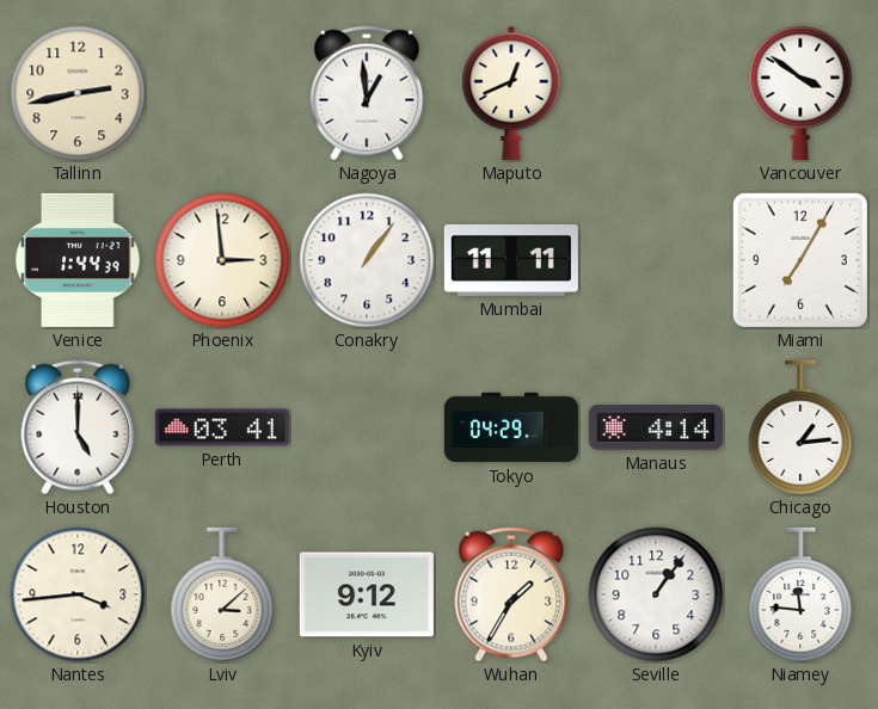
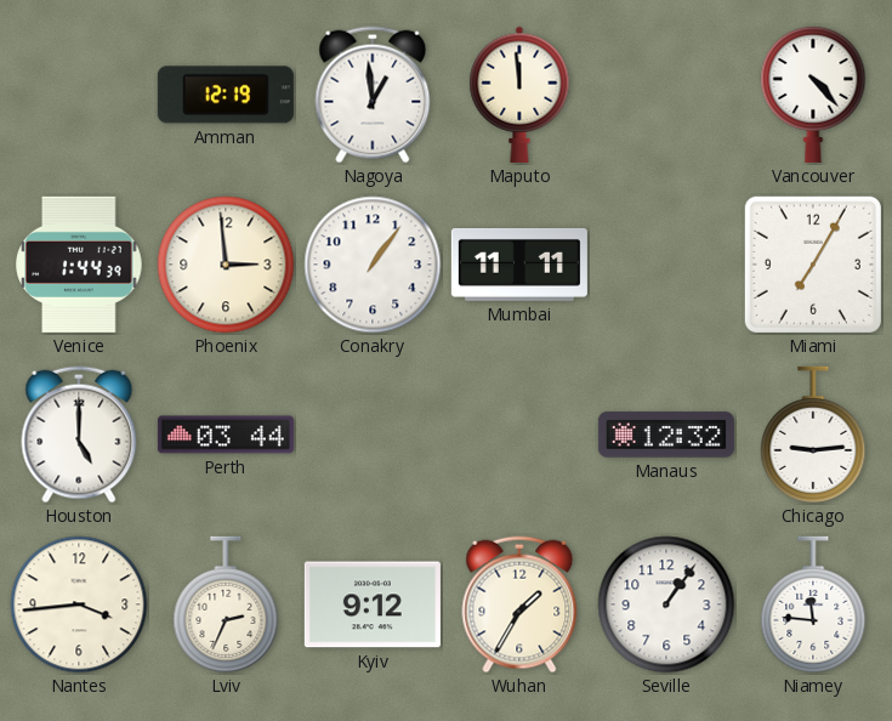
Tallinn: 2:43 -> none
Amman: none -> 12:19
Maputo: 12:41 -> 11:59
Vancouver: 3:51 -> 4:23
Perth: 03:41 -> 03:44
Tokyo: 04:29 -> none
Manaus: 4:14 -> 12:32
Chicago: 1:14 -> 9:14
Lviv: 3:08 -> 2:34
